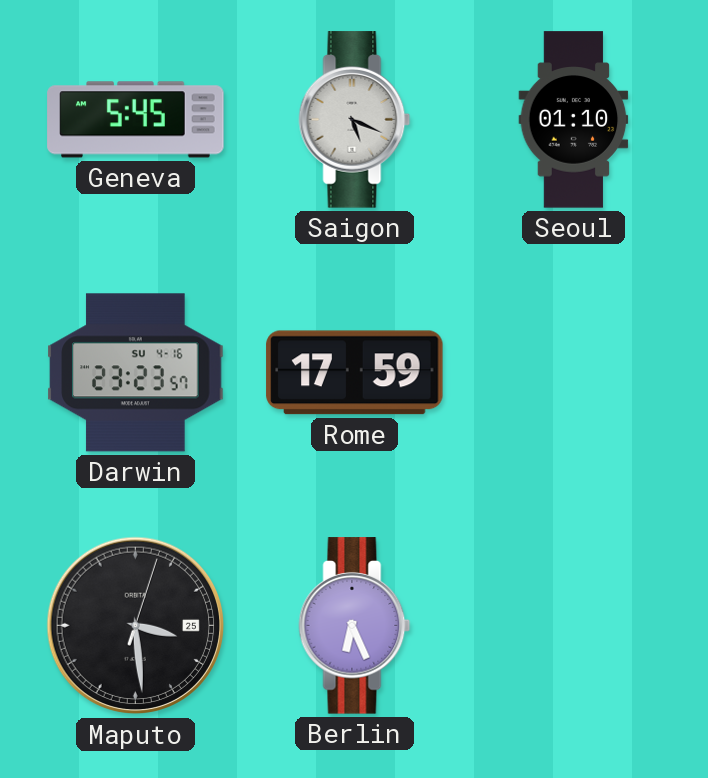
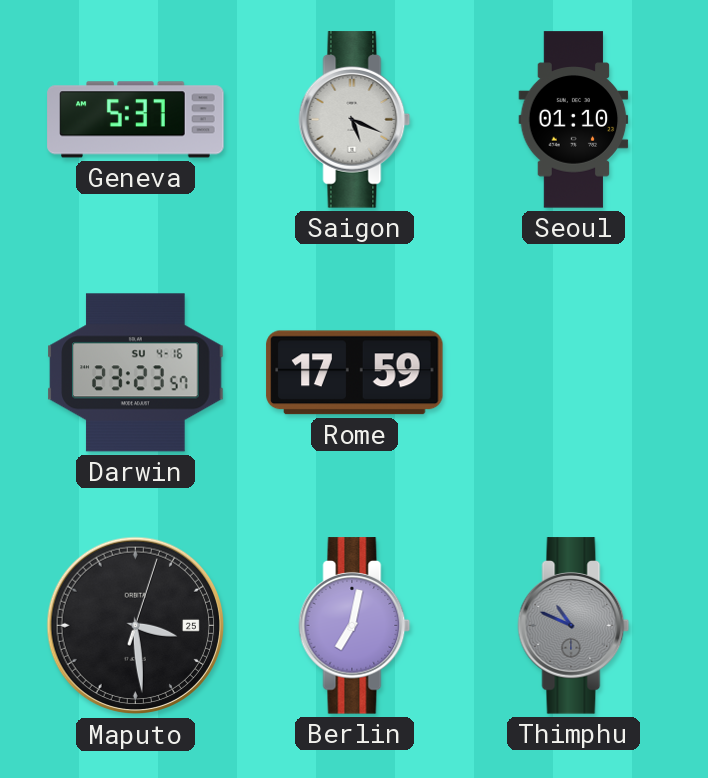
Geneva: 5:45 -> 5:37
Berlin: 6:26 -> 7:02
Thimphu: none -> 10:49
